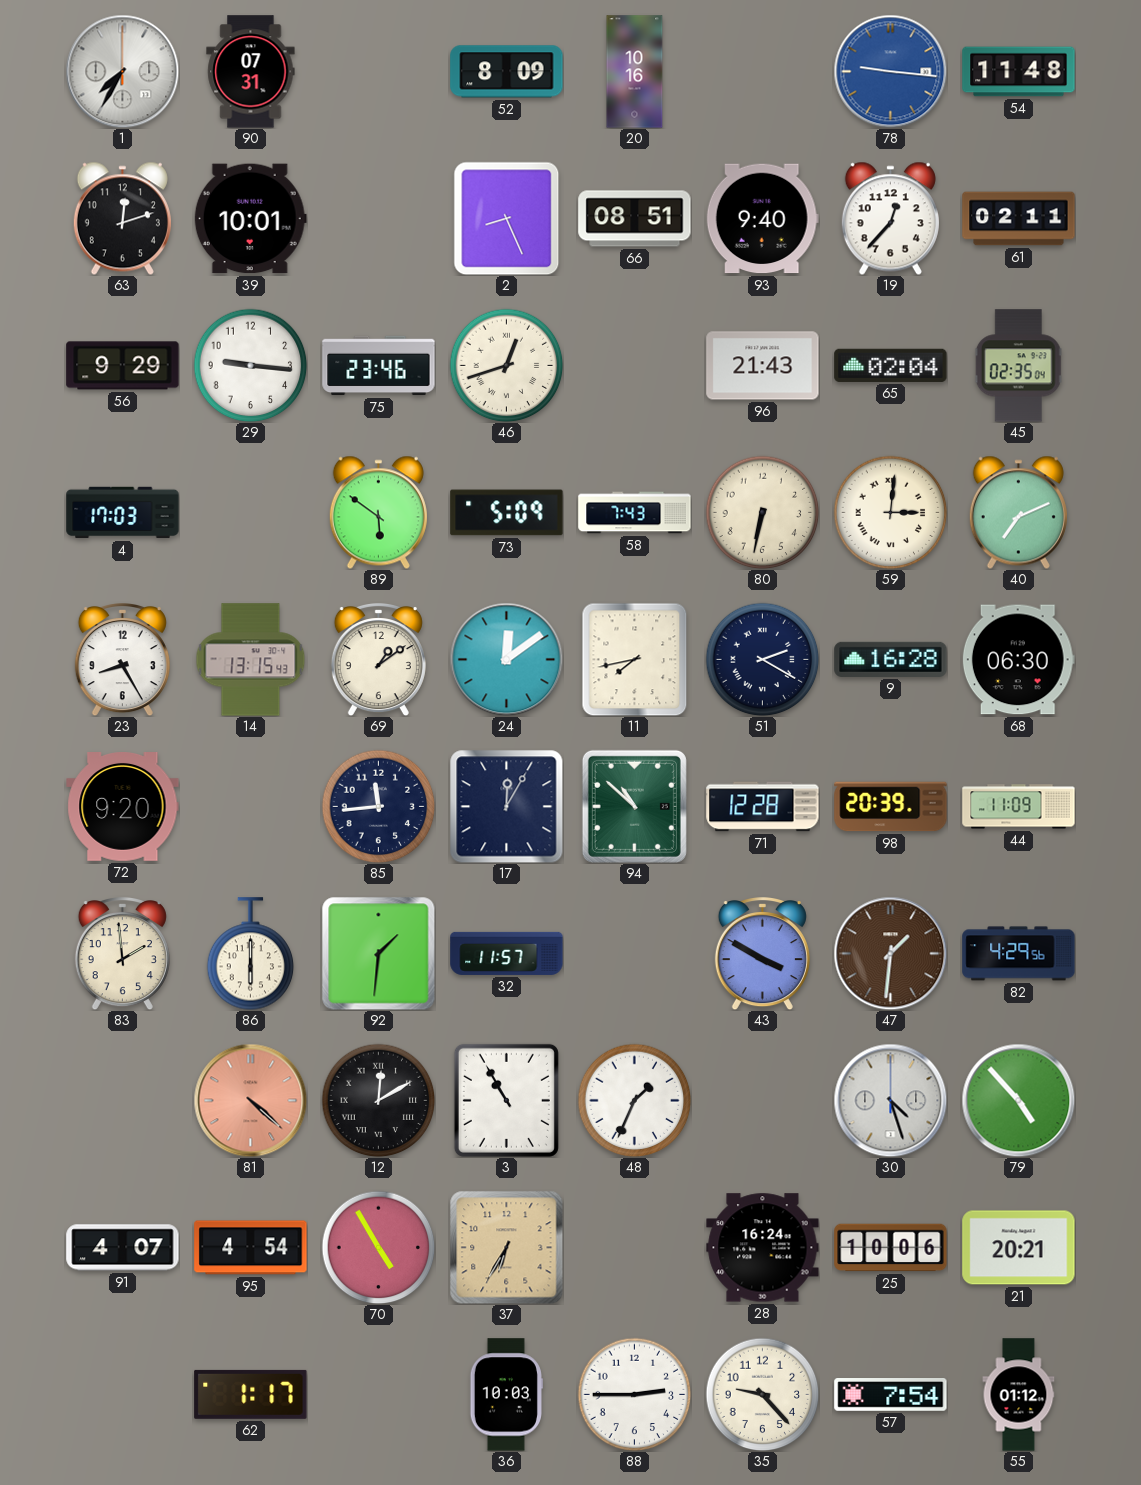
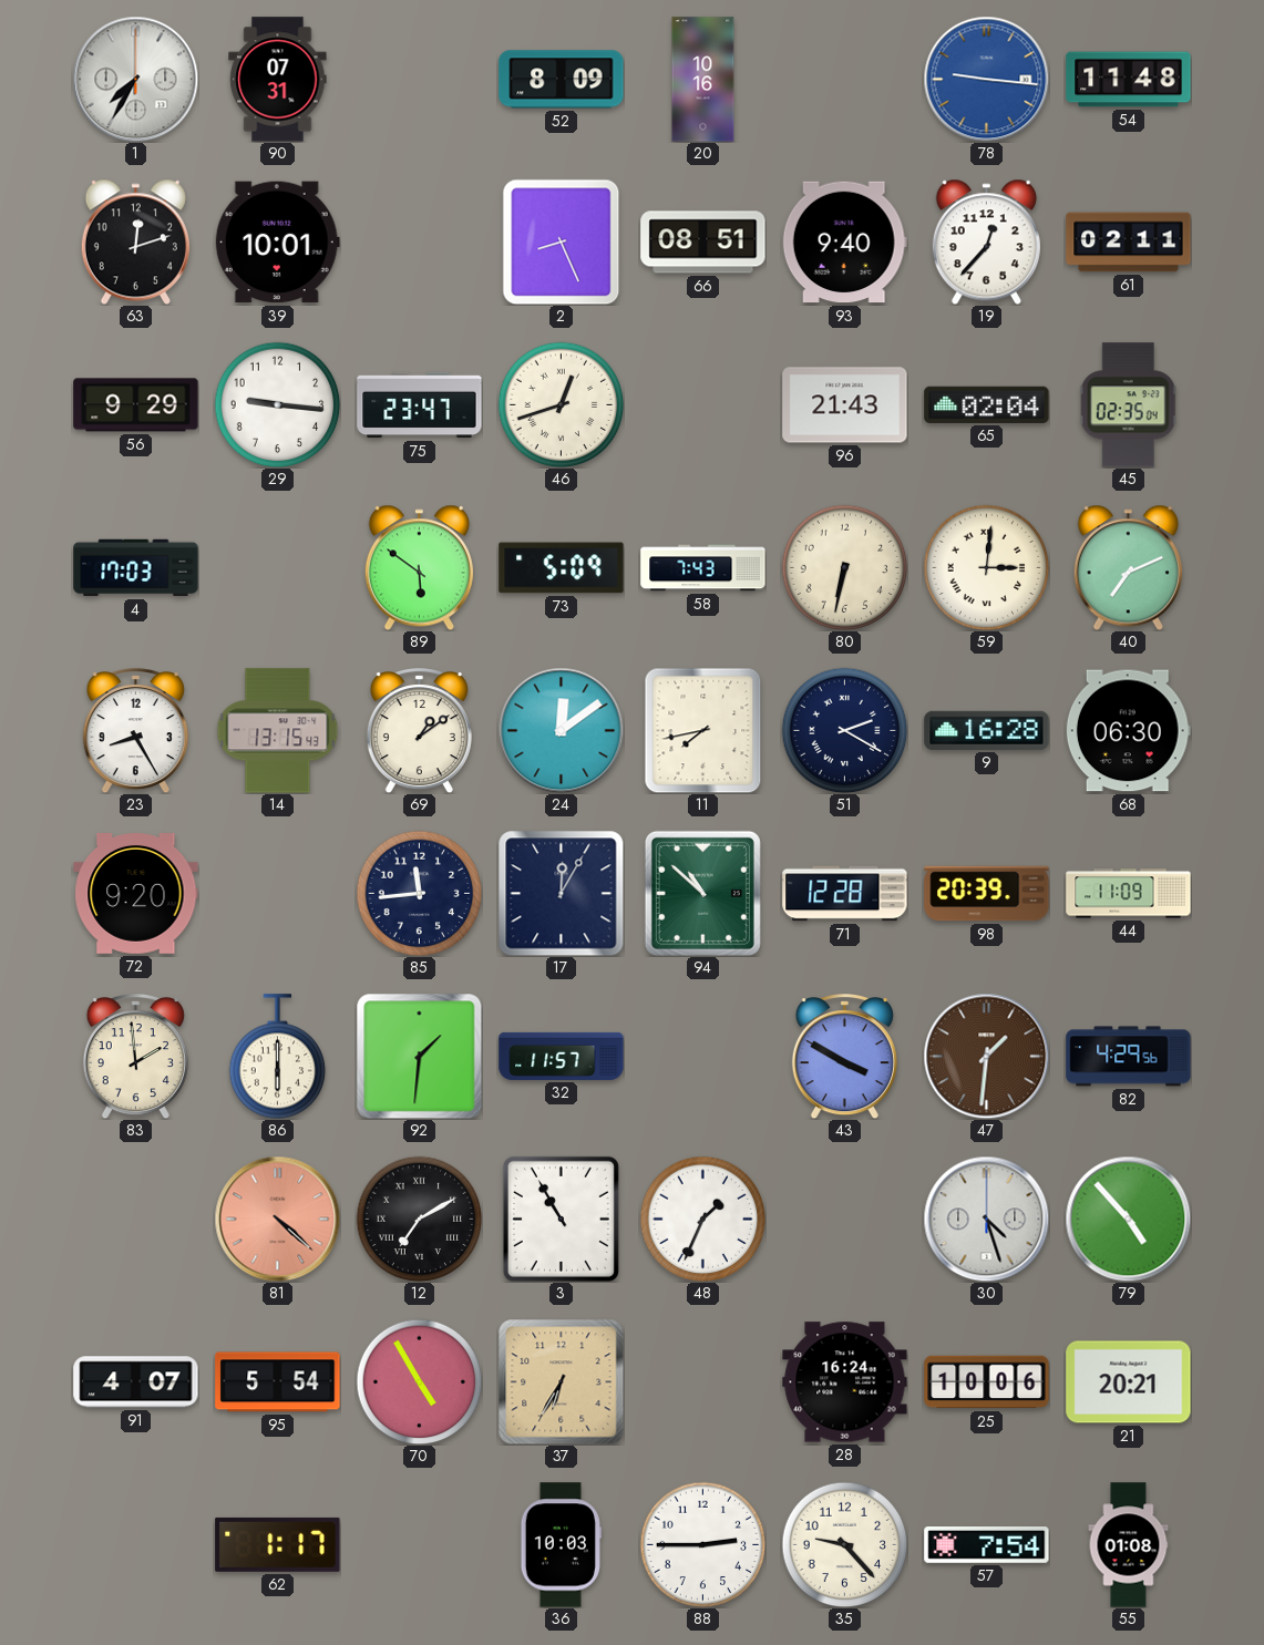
75: 23:46 -> 23:47
12: 12:10 -> 7:10
95: 4:54 -> 5:54
55: 01:12 -> 01:08
